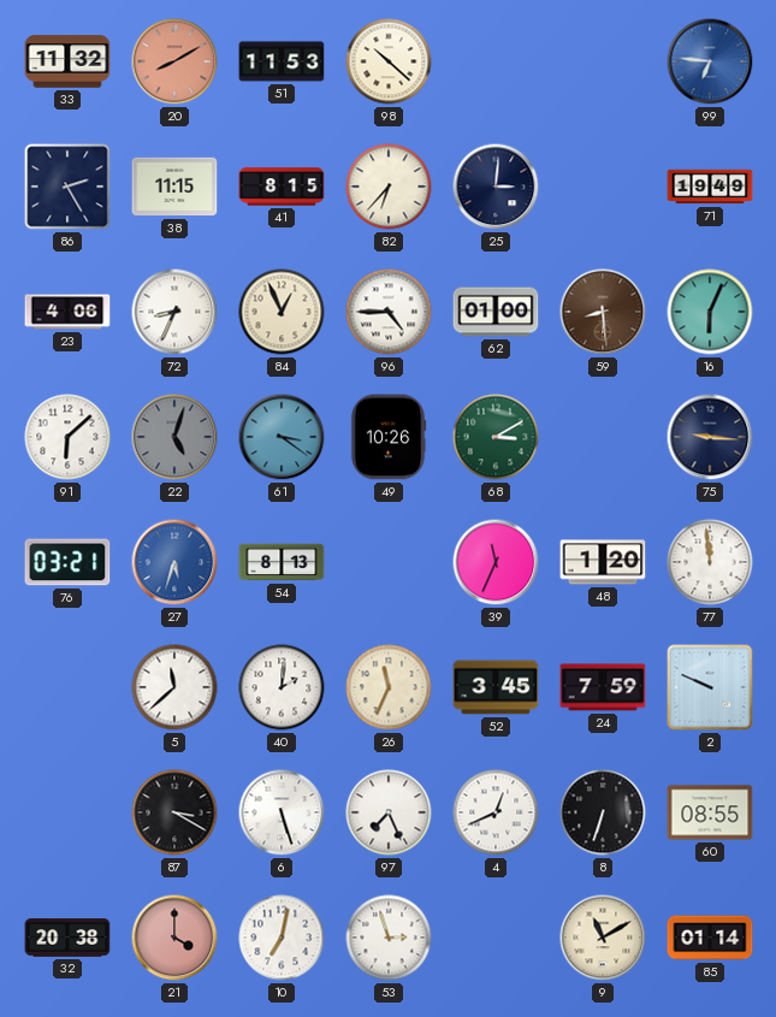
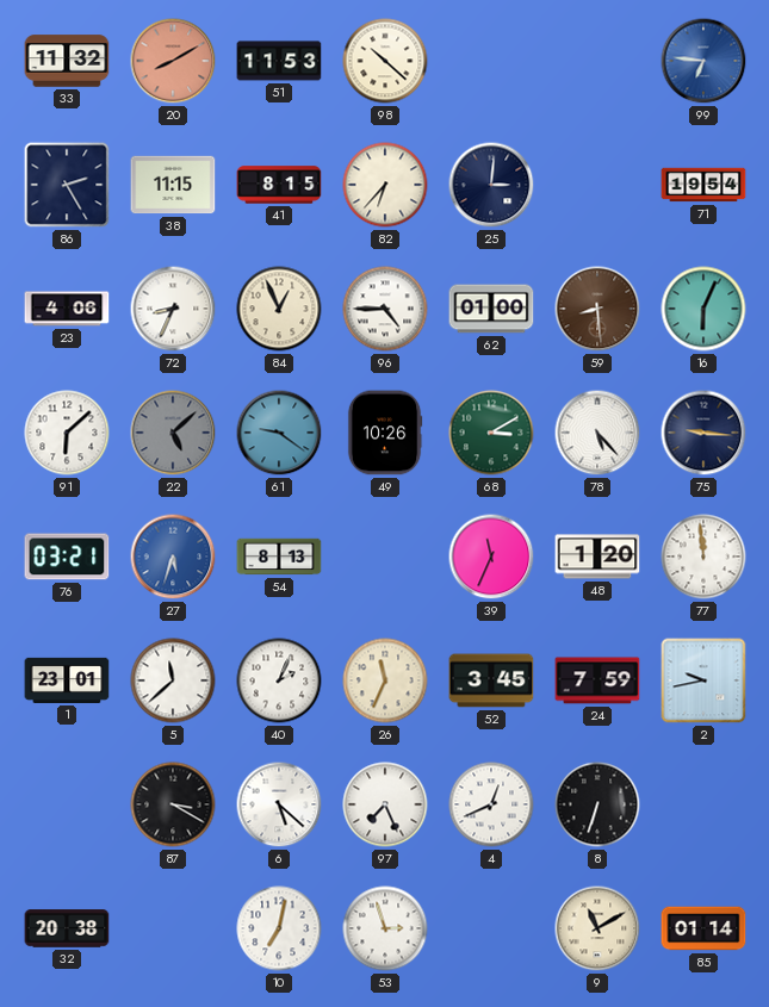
71: 19:49 -> 19:54
22: 5:03 -> 5:08
61: 3:21 -> 9:21
78: none -> 5:23
1: none -> 23:01
40: 2:01 -> 2:04
2: 9:49 -> 9:43
6: 5:27 -> 5:22
60: 08:55 -> none
21: 4:00 -> none
